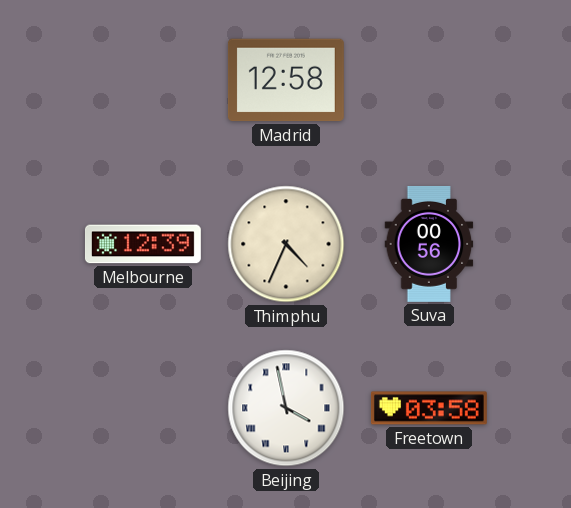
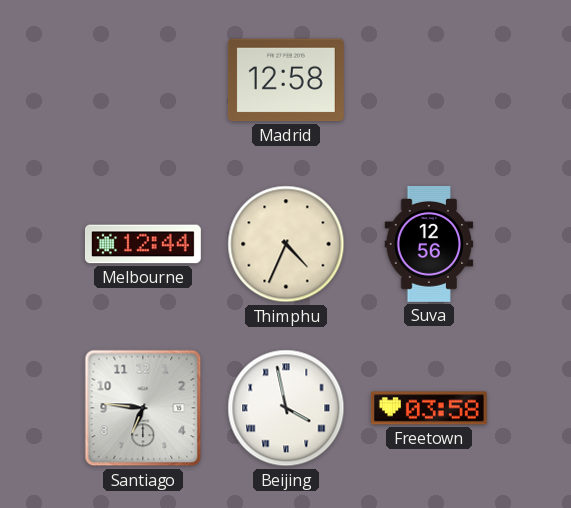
Melbourne: 12:39 -> 12:44
Suva: 00:56 -> 12:56
Santiago: none -> 6:46
